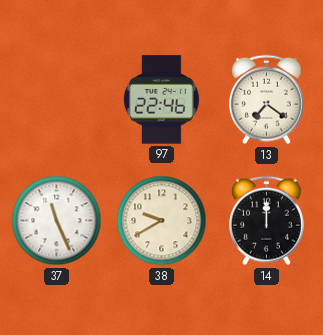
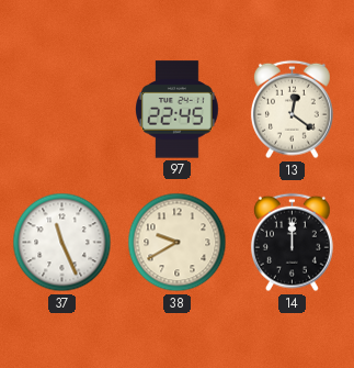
97: 22:46 -> 22:45
13: 7:21 -> 12:21
